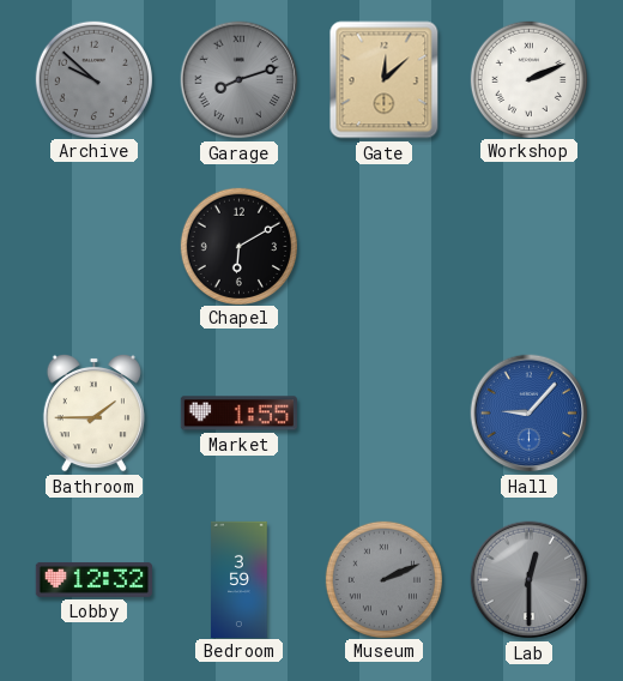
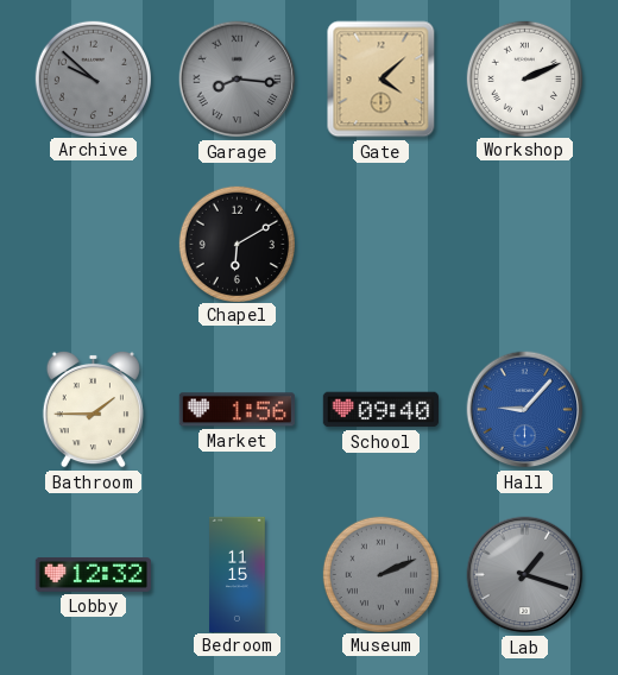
Garage: 8:12 -> 8:16
Gate: 12:08 -> 4:08
Market: 1:55 -> 1:56
School: none -> 09:40
Bedroom: 3:59 -> 11:15
Lab: 12:30 -> 1:18
